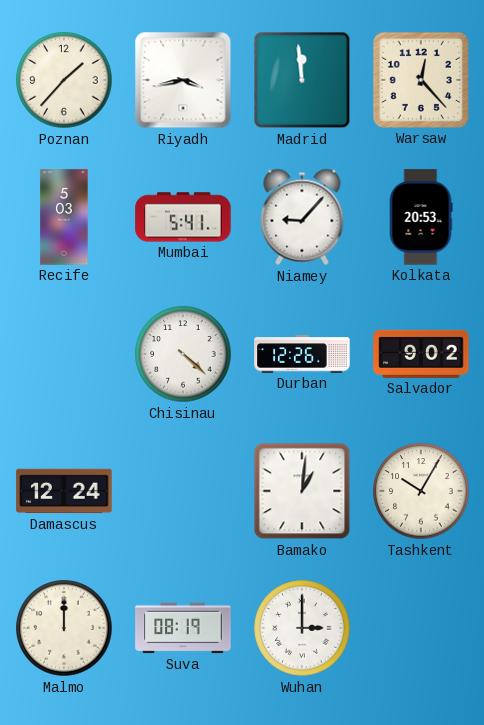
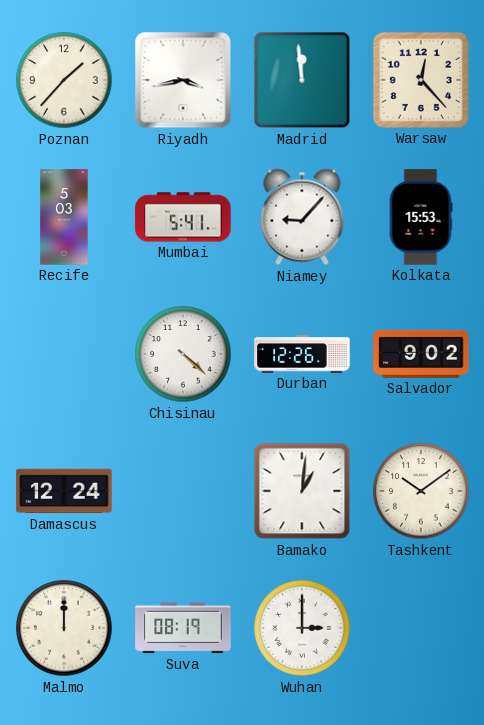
Kolkata: 20:53 -> 15:53
Tashkent: 10:05 -> 10:09
